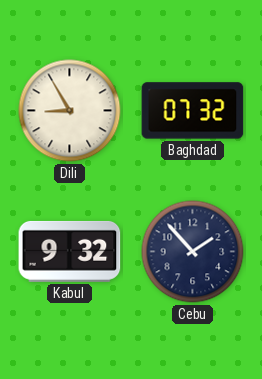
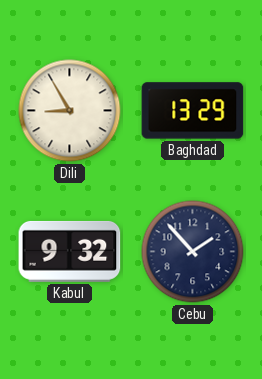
Baghdad: 07:32 -> 13:29
